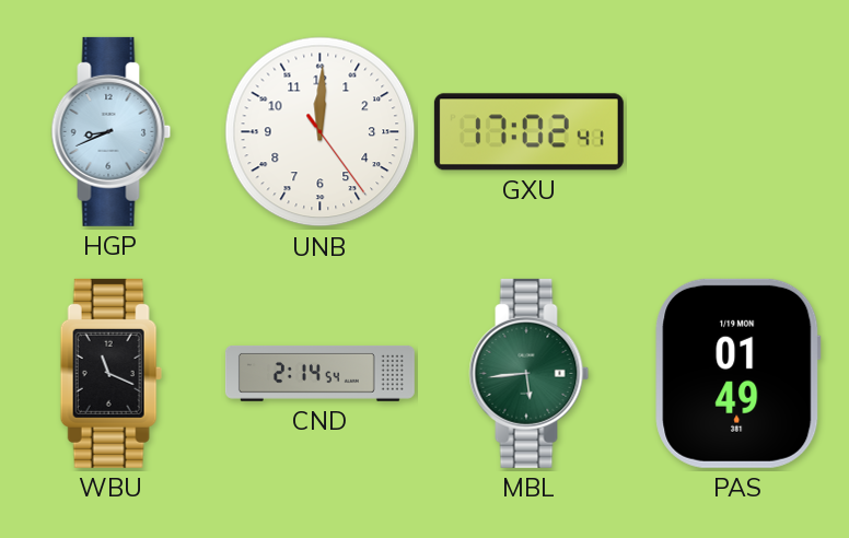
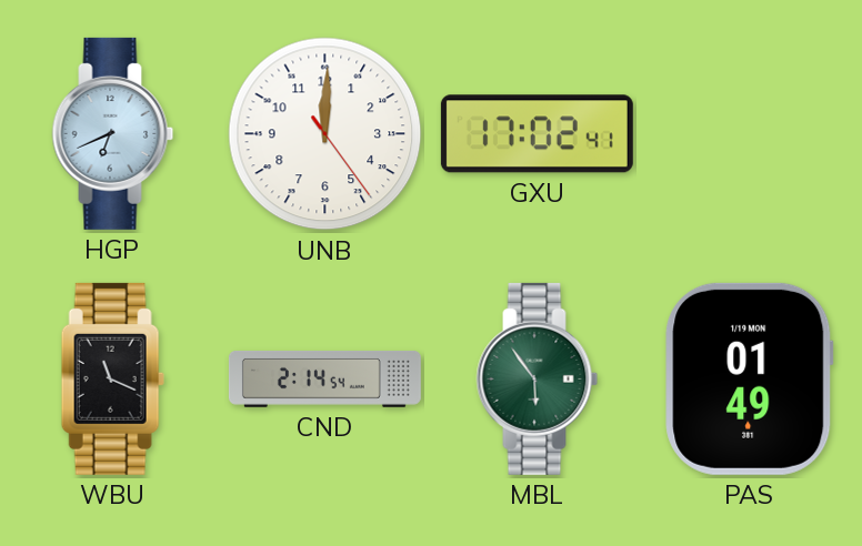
HGP: 8:41 -> 6:41
MBL: 5:44 -> 5:54
